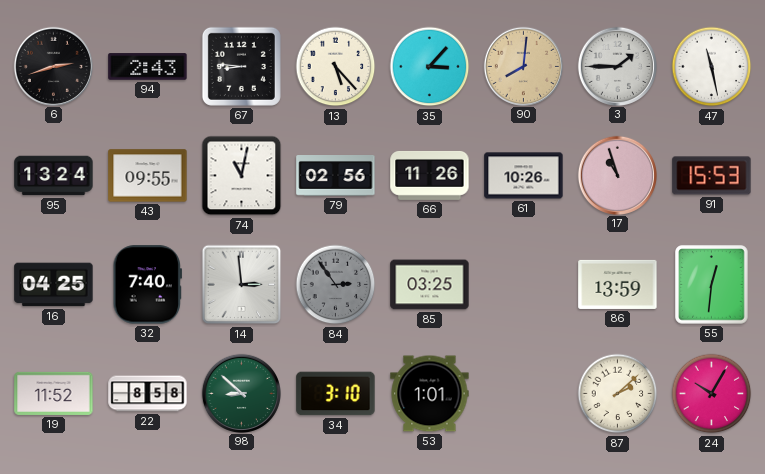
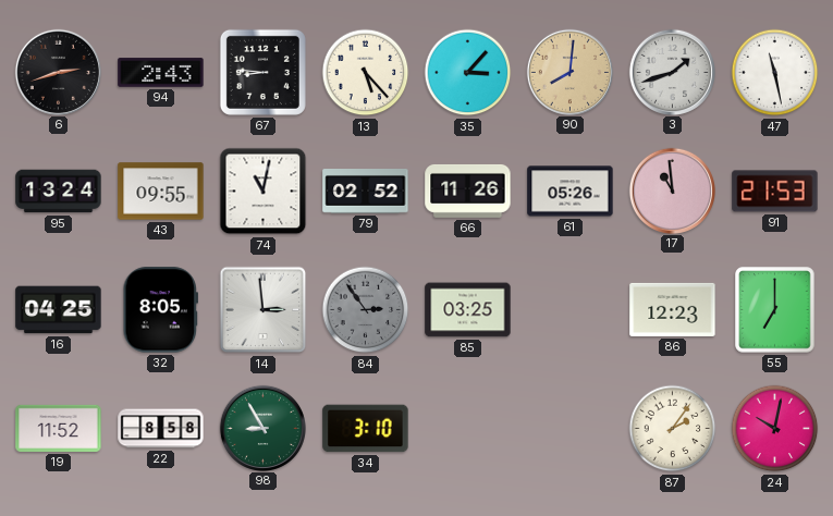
3: 1:45 -> 1:42
79: 02:56 -> 02:52
61: 10:26 -> 05:26
17: 10:57 -> 10:59
91: 15:53 -> 21:53
32: 7:40 -> 8:05
86: 13:59 -> 12:23
55: 12:31 -> 7:00
98: 8:52 -> 8:55
53: 1:01 -> none
87: 2:08 -> 2:06
24: 10:05 -> 10:02
